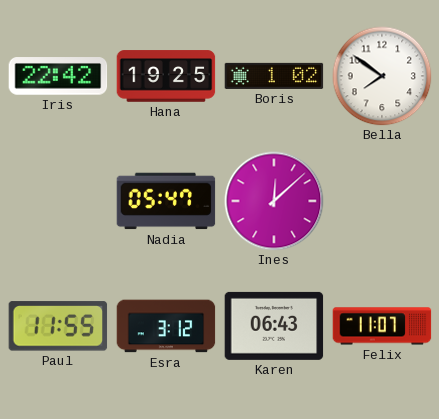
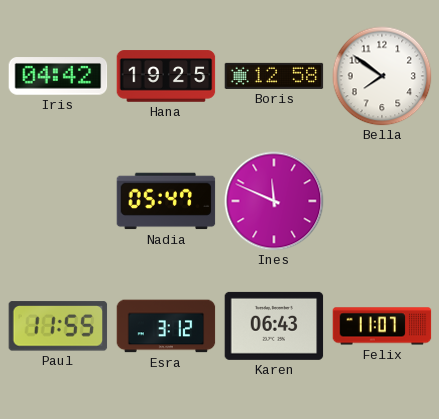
Iris: 22:42 -> 04:42
Boris: 1:02 -> 12:58
Ines: 12:08 -> 11:49
